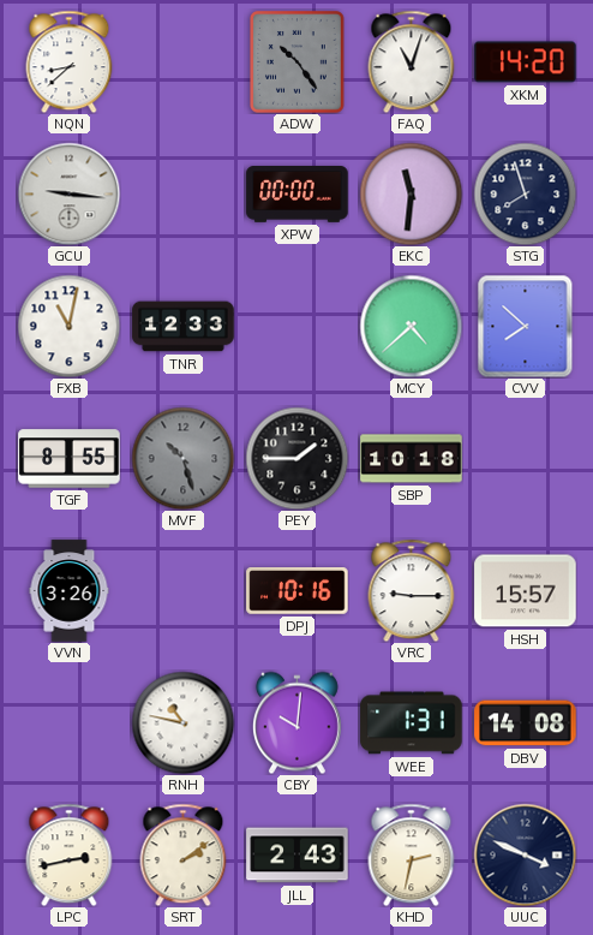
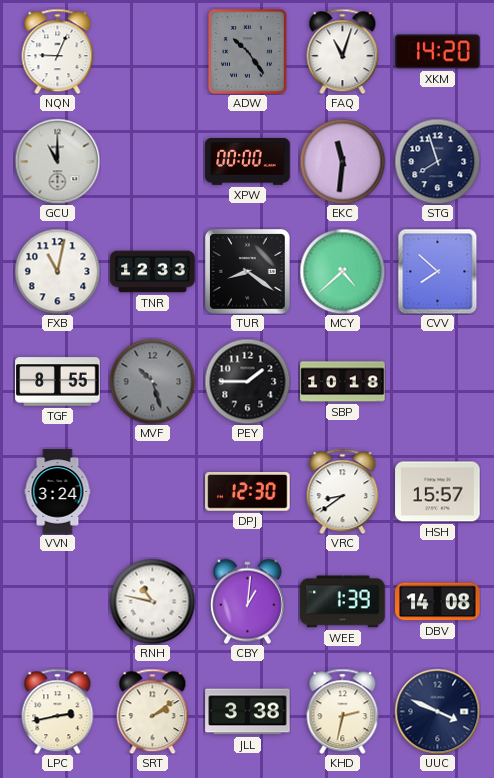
NQN: 8:38 -> 9:04
GCU: 9:16 -> 11:00
TUR: none -> 8:21
VVN: 3:26 -> 3:24
DPJ: 10:16 -> 12:30
VRC: 9:15 -> 8:39
CBY: 10:01 -> 1:01
WEE: 1:31 -> 1:39
JLL: 2:43 -> 3:38
